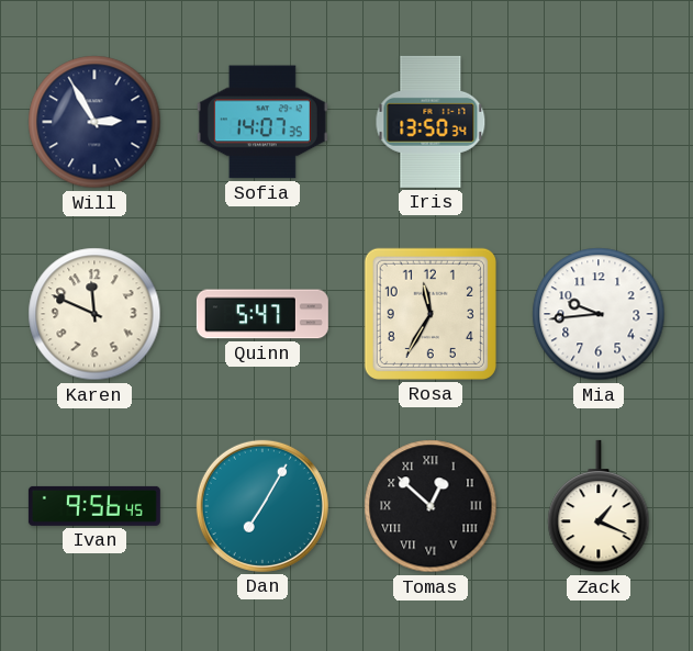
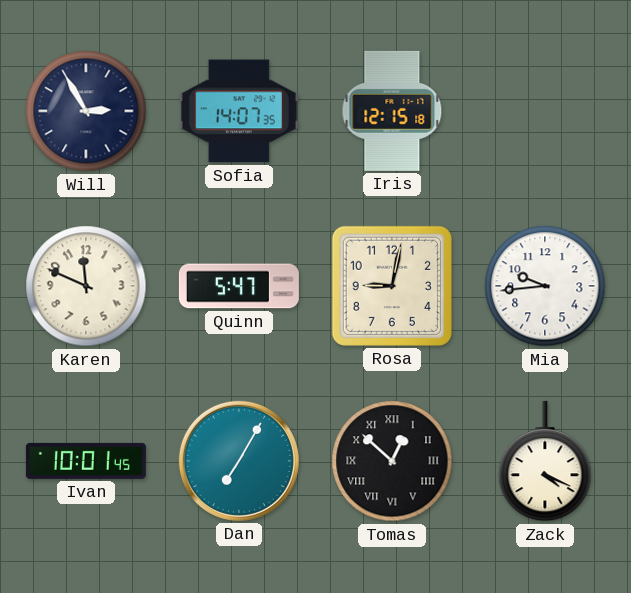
Iris: 13:50 -> 12:15
Rosa: 11:35 -> 9:02
Ivan: 9:56 -> 10:01
Zack: 1:19 -> 4:19
